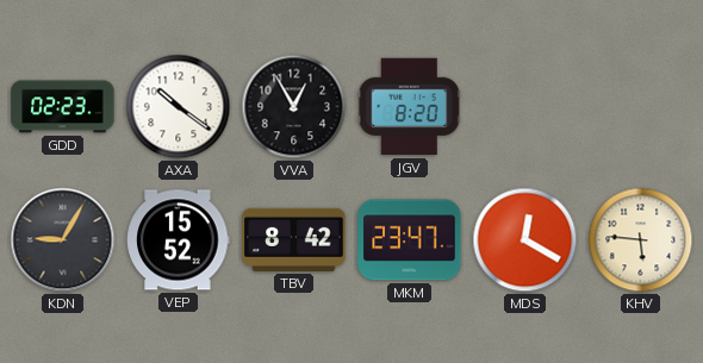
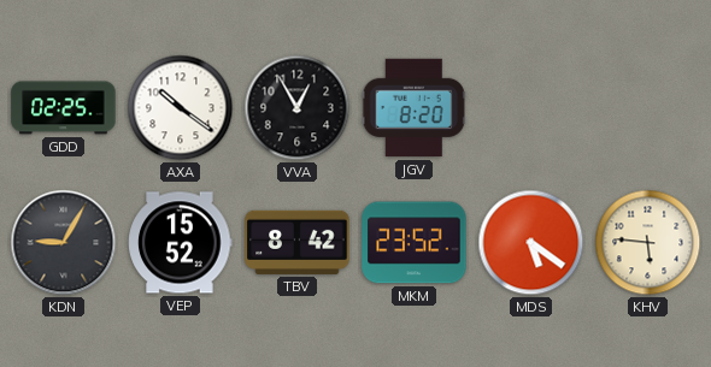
GDD: 02:23 -> 02:25
MKM: 23:47 -> 23:52
MDS: 12:20 -> 5:21
